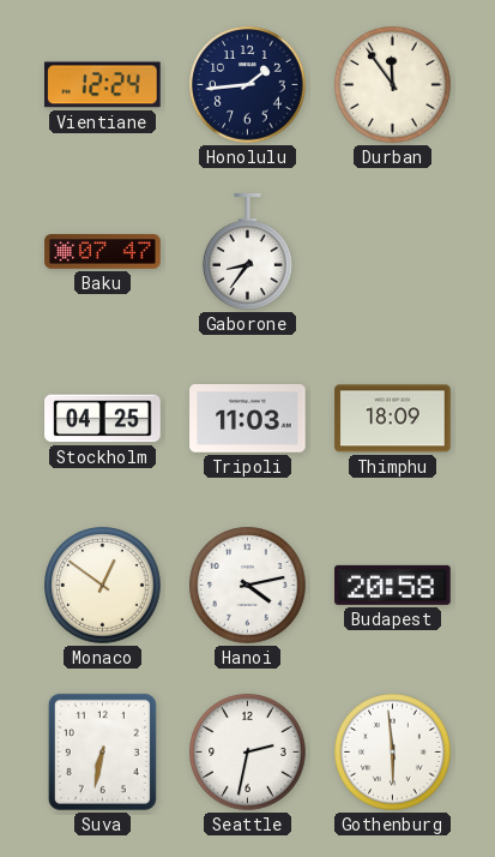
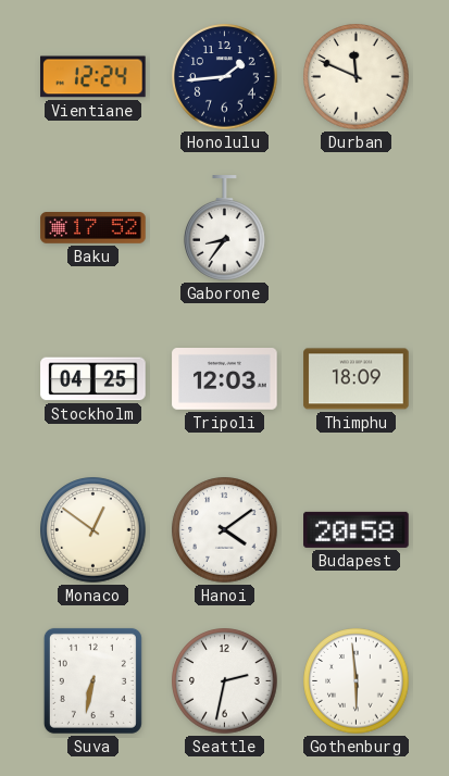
Durban: 11:54 -> 11:49
Baku: 07:47 -> 17:52
Tripoli: 11:03 -> 12:03
Hanoi: 4:13 -> 4:09
